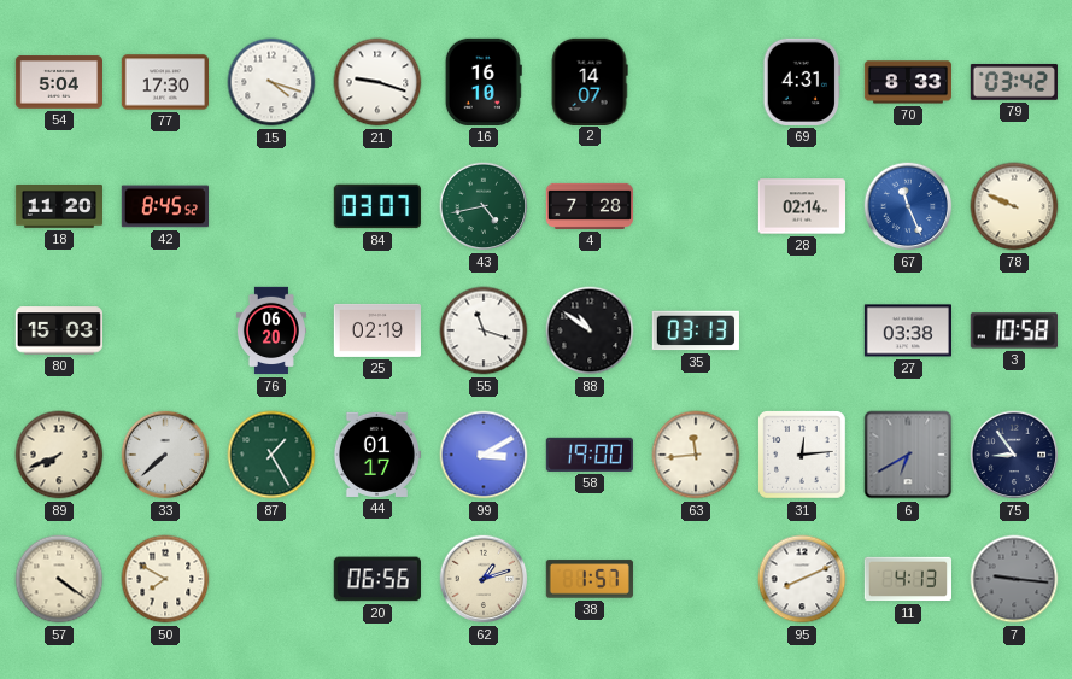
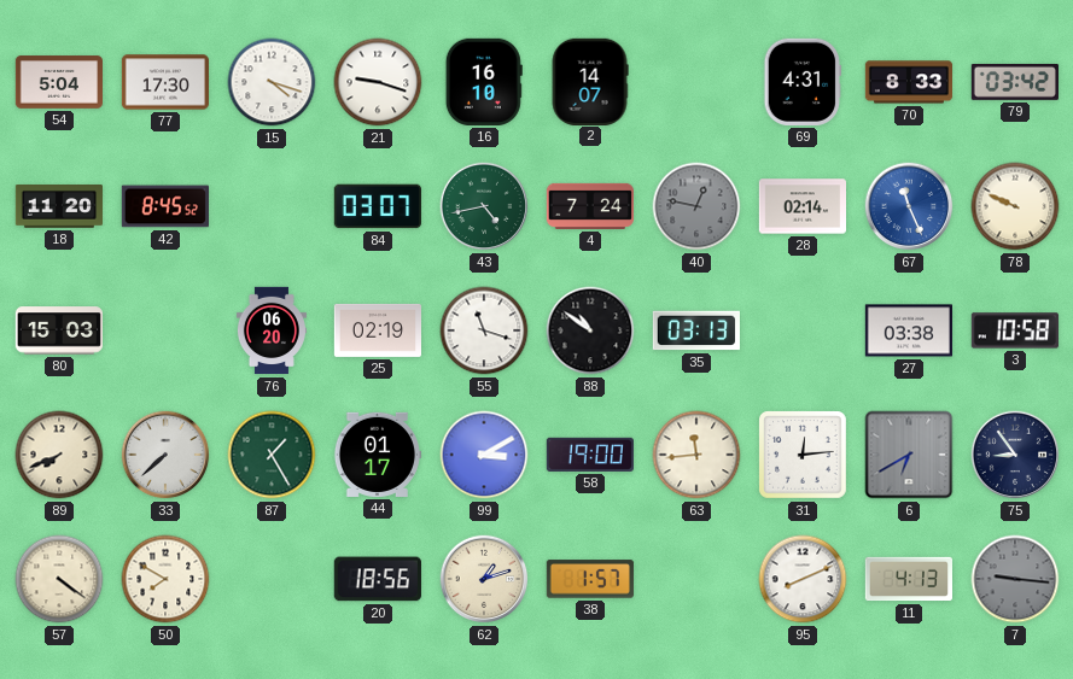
4: 7:28 -> 7:24
40: none -> 12:47
20: 06:56 -> 18:56
